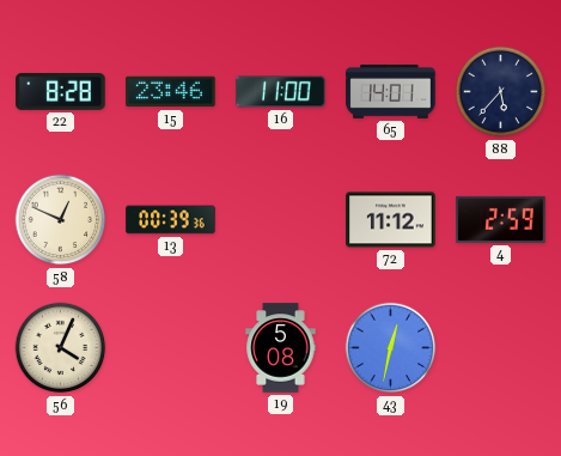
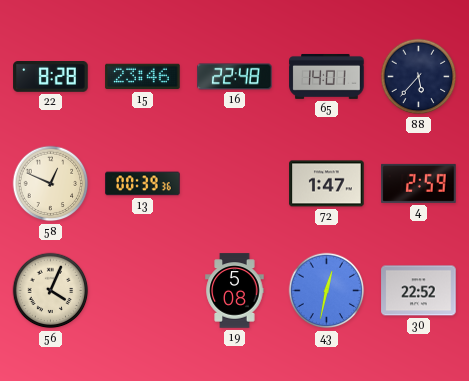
16: 11:00 -> 22:48
72: 11:12 -> 1:47
30: none -> 22:52
